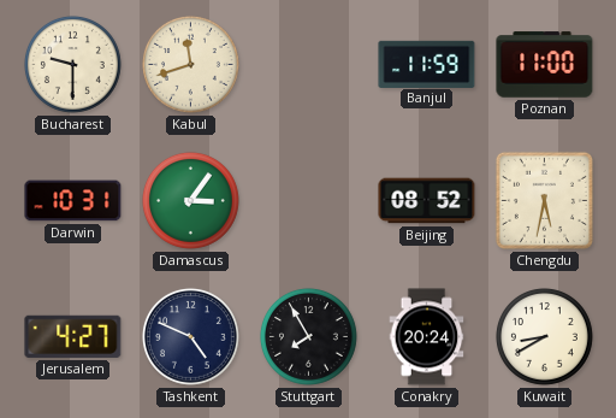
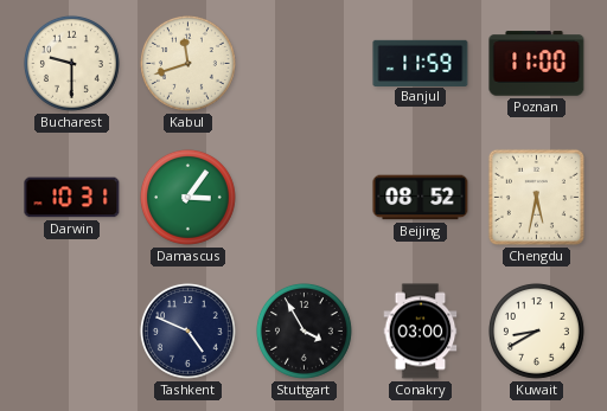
Jerusalem: 4:27 -> none
Stuttgart: 7:55 -> 3:55
Conakry: 20:24 -> 03:00
